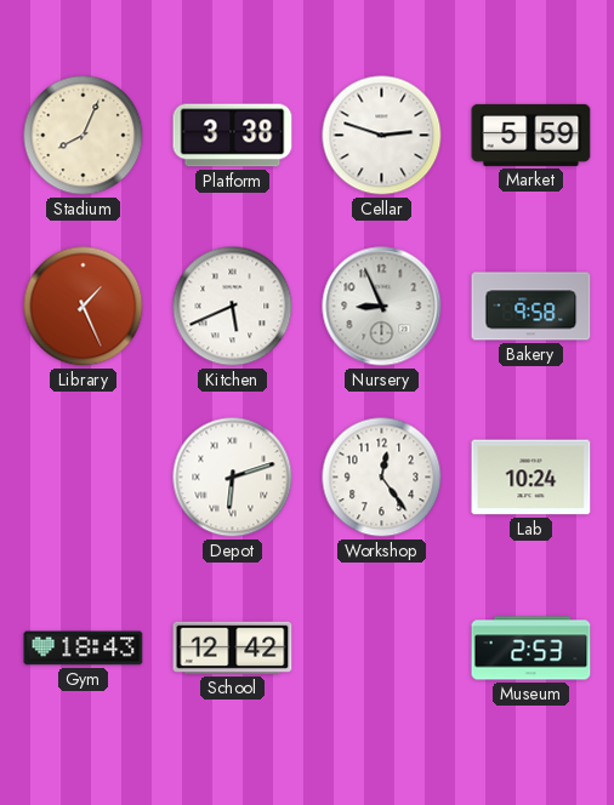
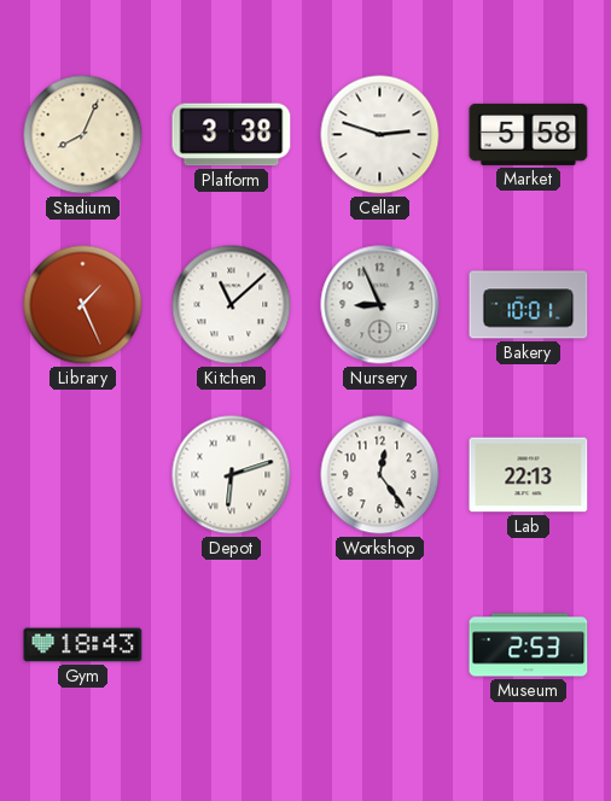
Market: 5:59 -> 5:58
Kitchen: 5:41 -> 11:08
Bakery: 9:58 -> 10:01
Lab: 10:24 -> 22:13
School: 12:42 -> none
